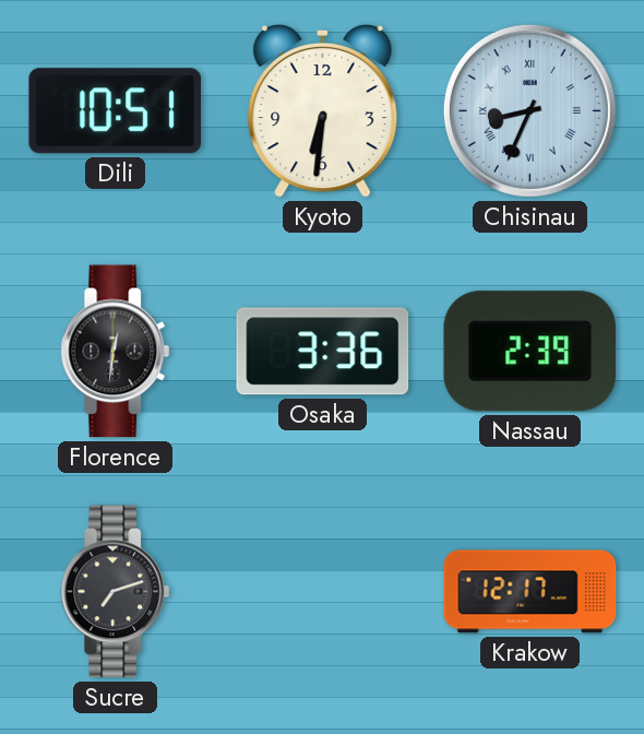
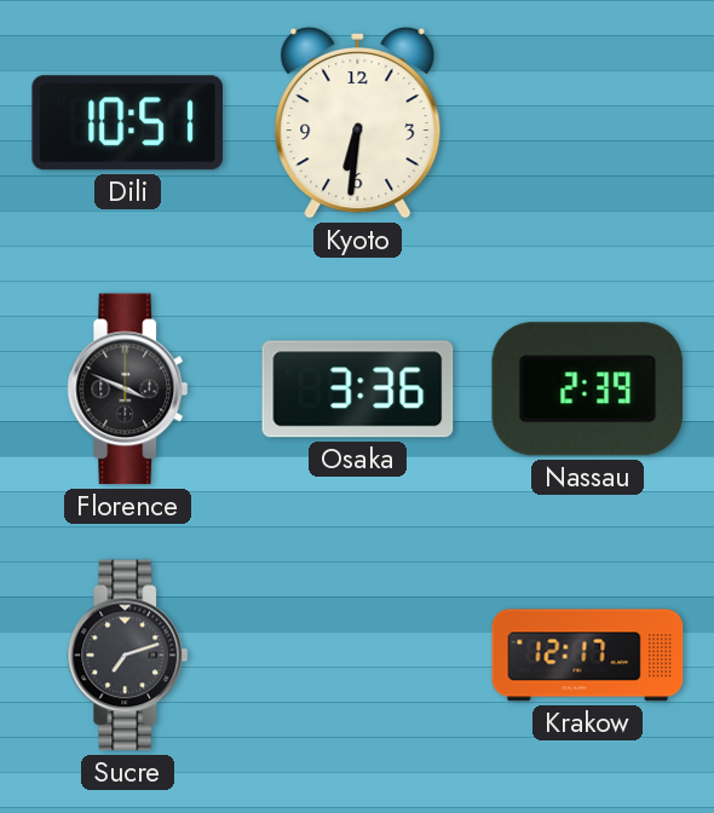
Chisinau: 8:34 -> none
Florence: 12:31 -> 3:49
